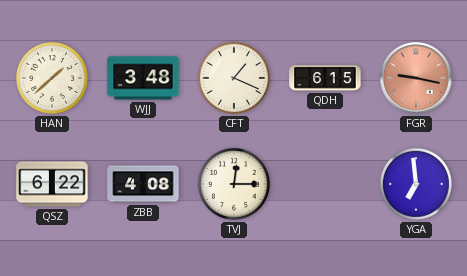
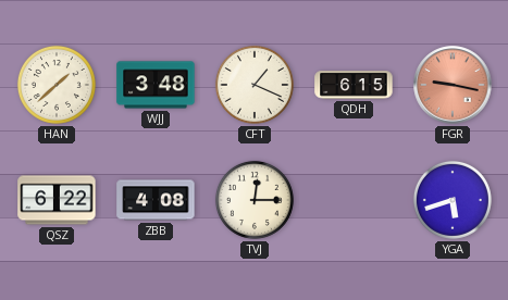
YGA: 6:59 -> 5:42
